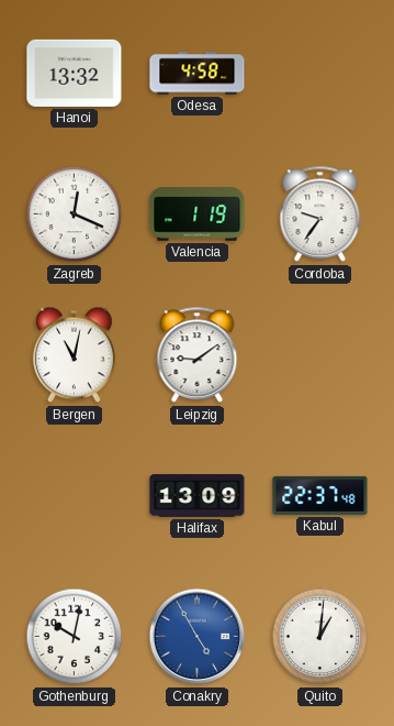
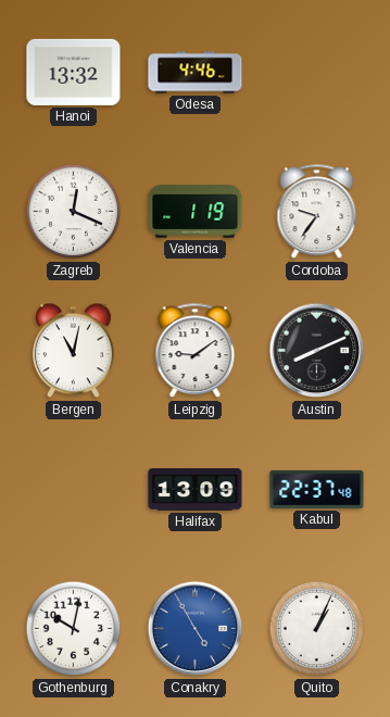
Odesa: 4:58 -> 4:46
Austin: none -> 8:11
Quito: 1:01 -> 1:04
